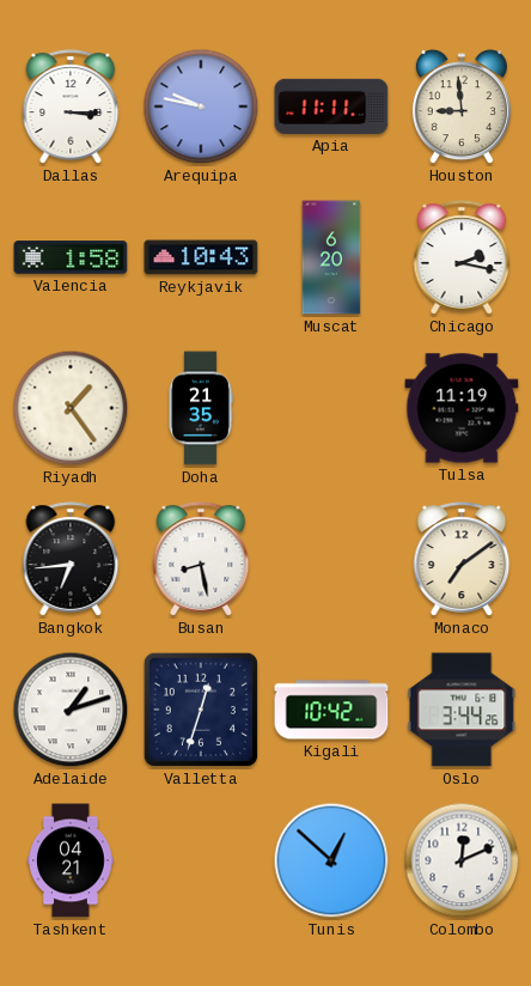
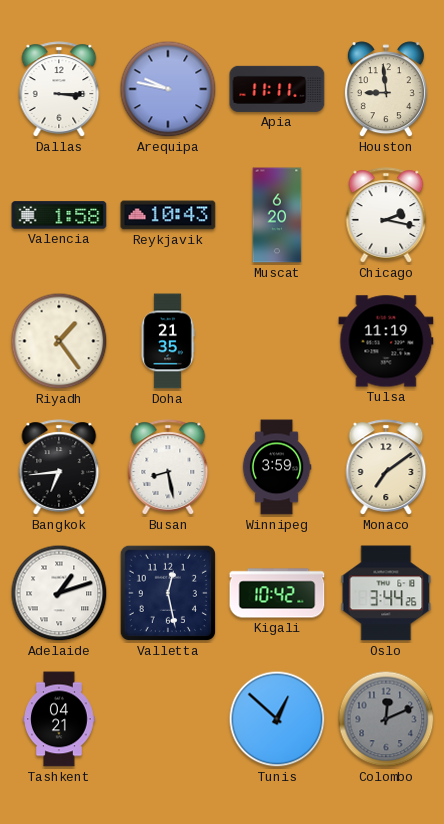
Winnipeg: none -> 3:59
Valletta: 12:33 -> 12:28
Colombo dial: white -> grey
